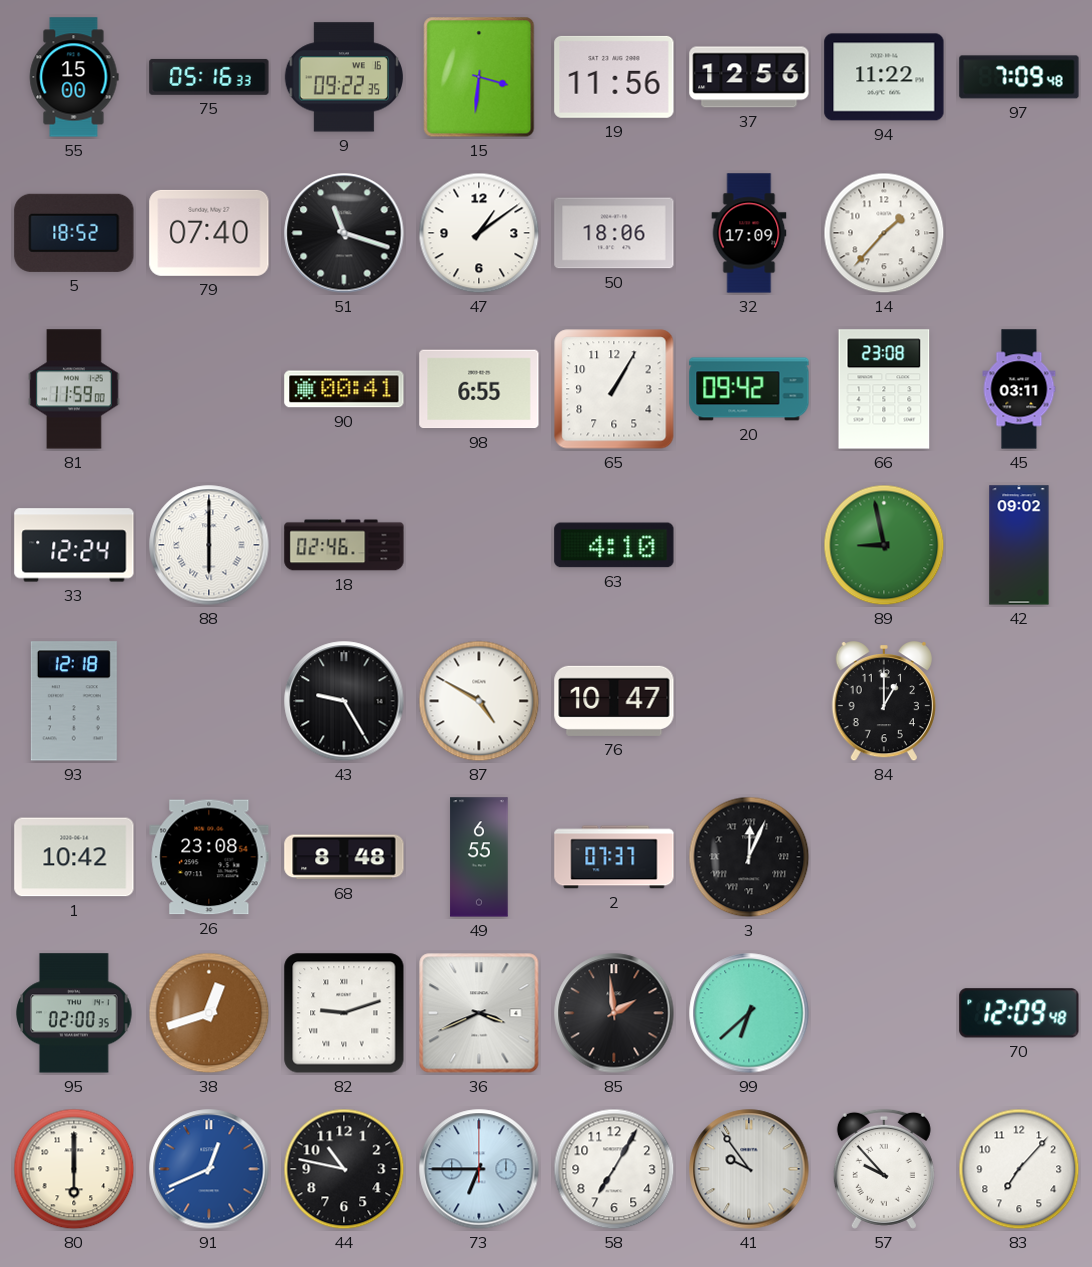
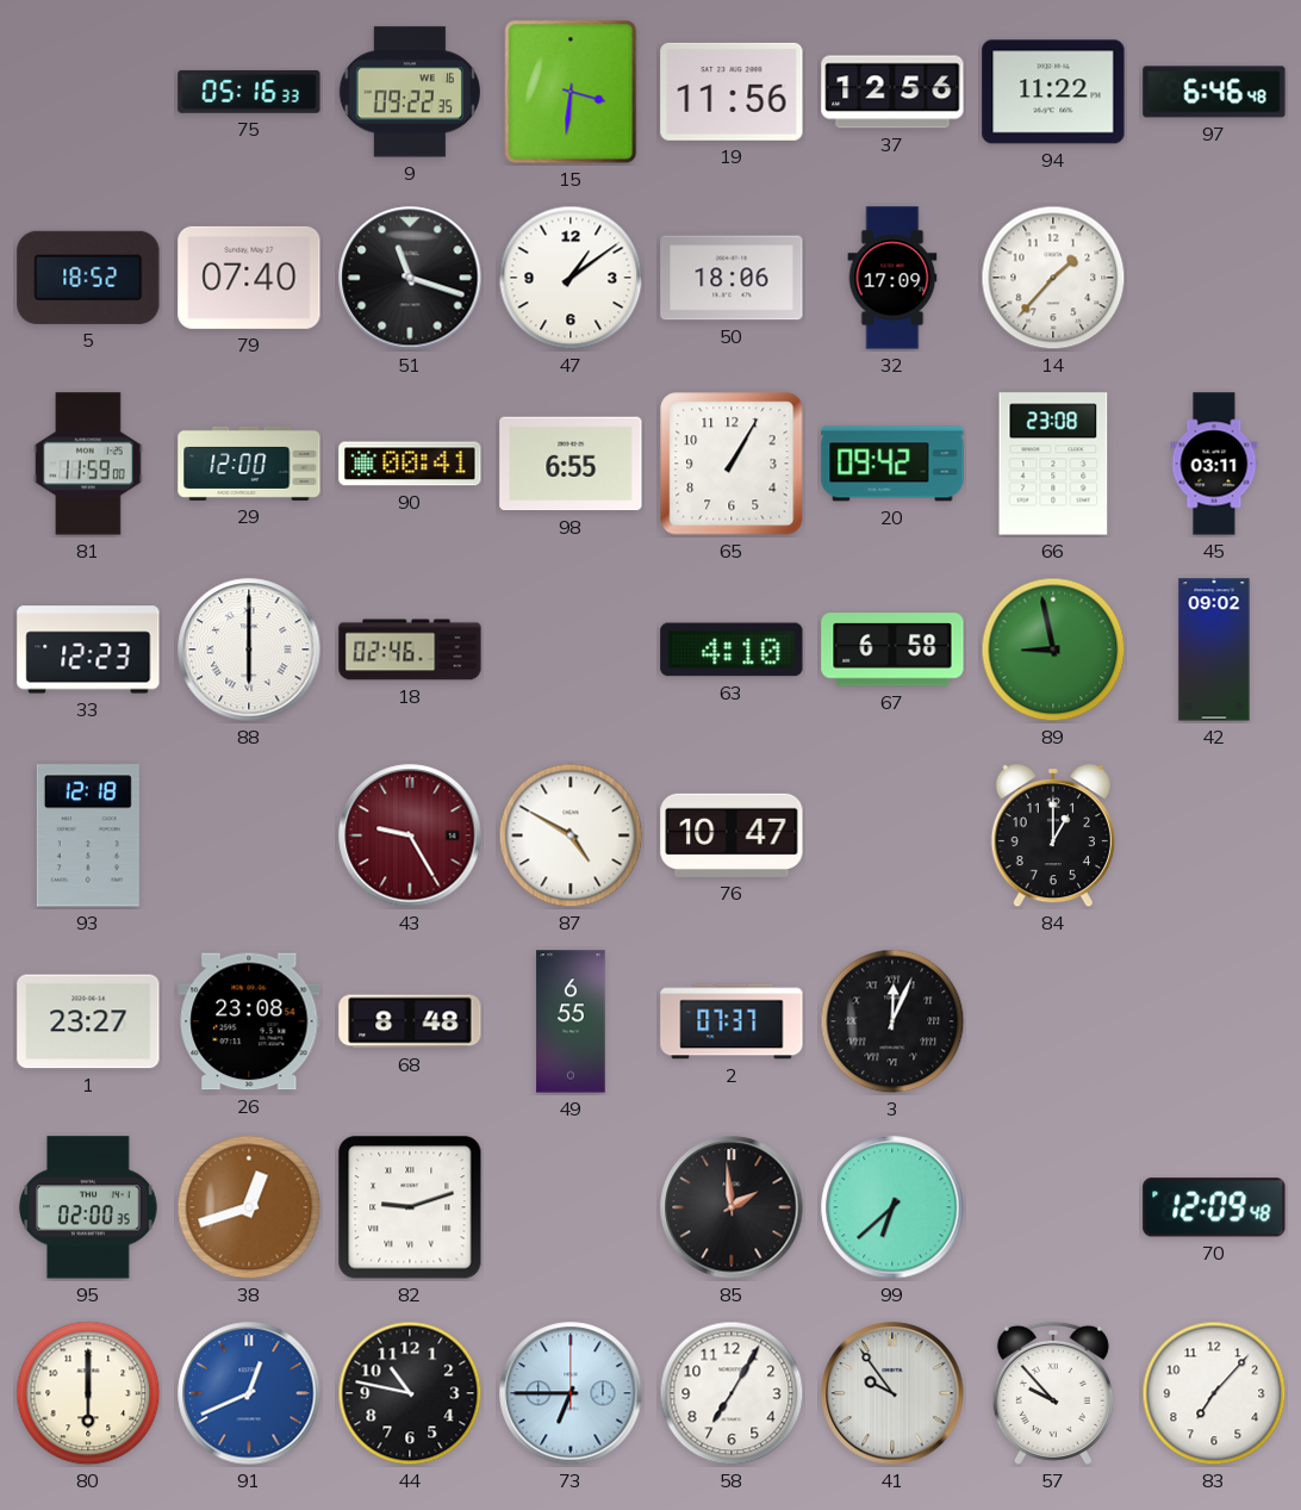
55: 15:00 -> none
97: 7:09 -> 6:46
29: none -> 12:00
33: 12:24 -> 12:23
67: none -> 6:58
43 dial: black -> burgundy
1: 10:42 -> 23:27
36: 3:41 -> none
